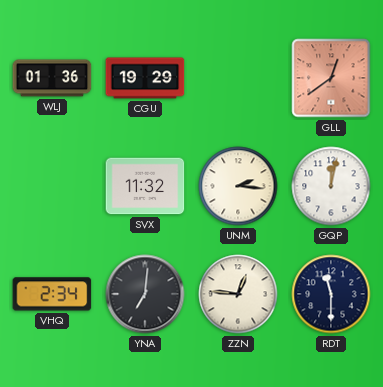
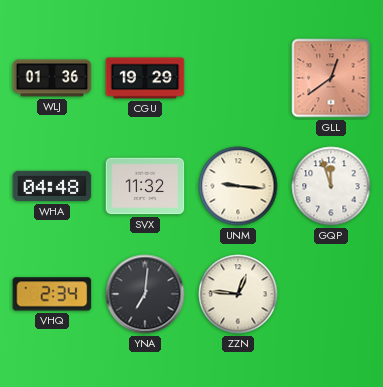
WHA: none -> 04:48
UNM: 2:16 -> 9:16
GQP: 12:02 -> 11:57
RDT: 11:30 -> none
